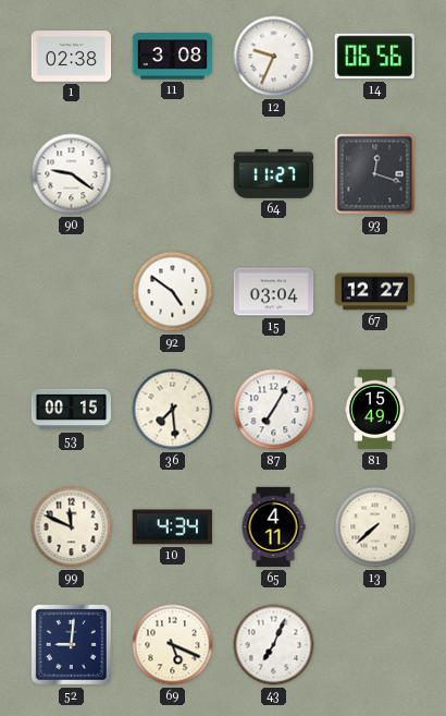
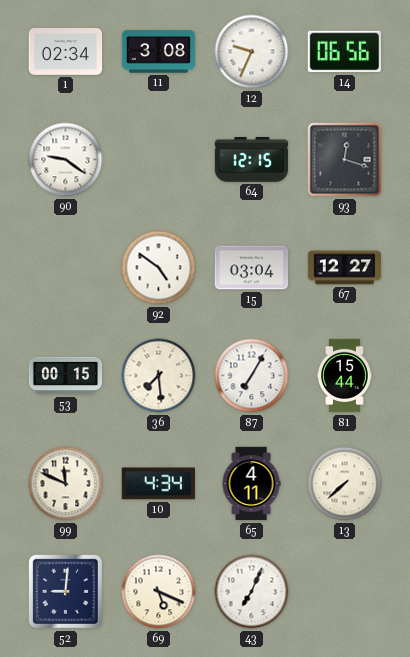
1: 02:38 -> 02:34
64: 11:27 -> 12:15
81: 15:49 -> 15:44
